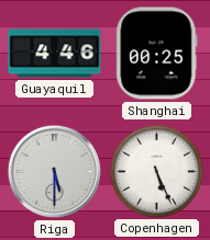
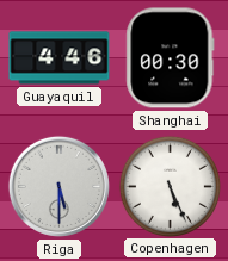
Shanghai: 00:25 -> 00:30
